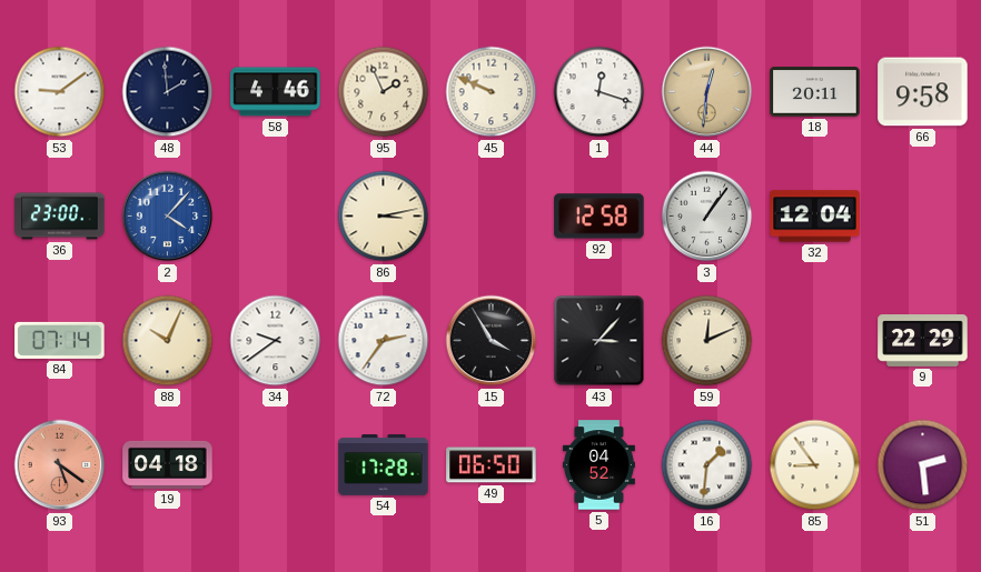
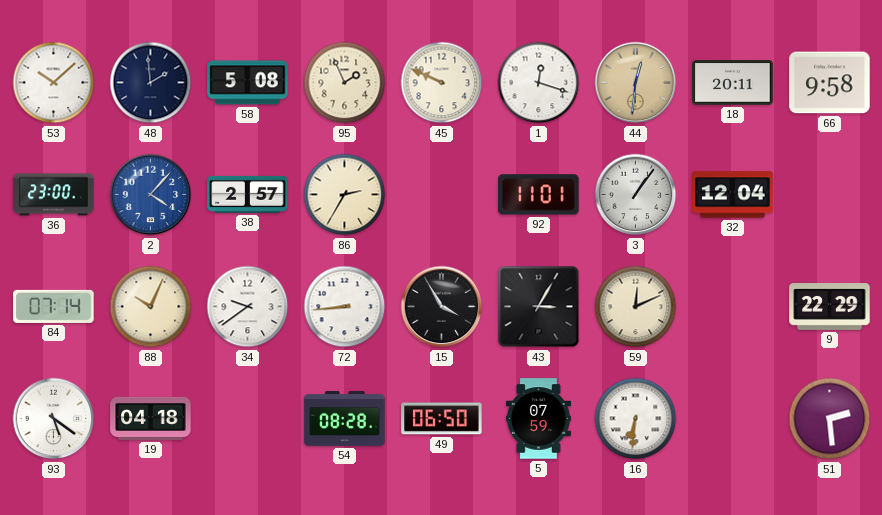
53: 9:09 -> 10:08
58: 4:46 -> 5:08
38: none -> 2:57
86: 3:13 -> 2:35
92: 12:58 -> 11:01
72: 2:36 -> 8:44
43: 3:07 -> 3:05
93 dial: salmon -> white
54: 17:28 -> 08:28
5: 04:52 -> 07:59
16: 1:31 -> 6:31
85: 8:54 -> none
